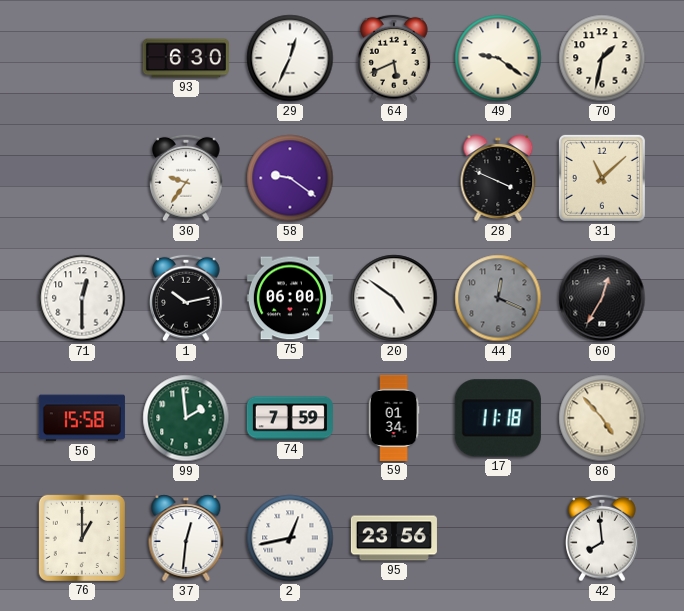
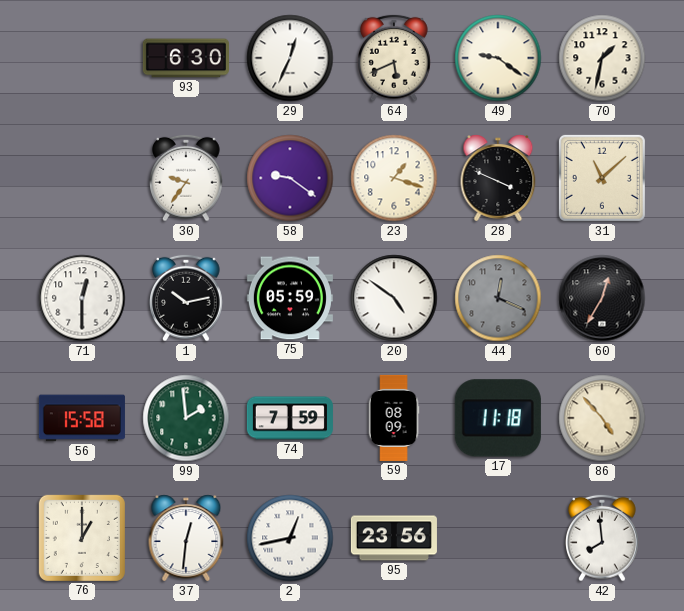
23: none -> 1:18
75: 06:00 -> 05:59
59: 01:34 -> 08:09
